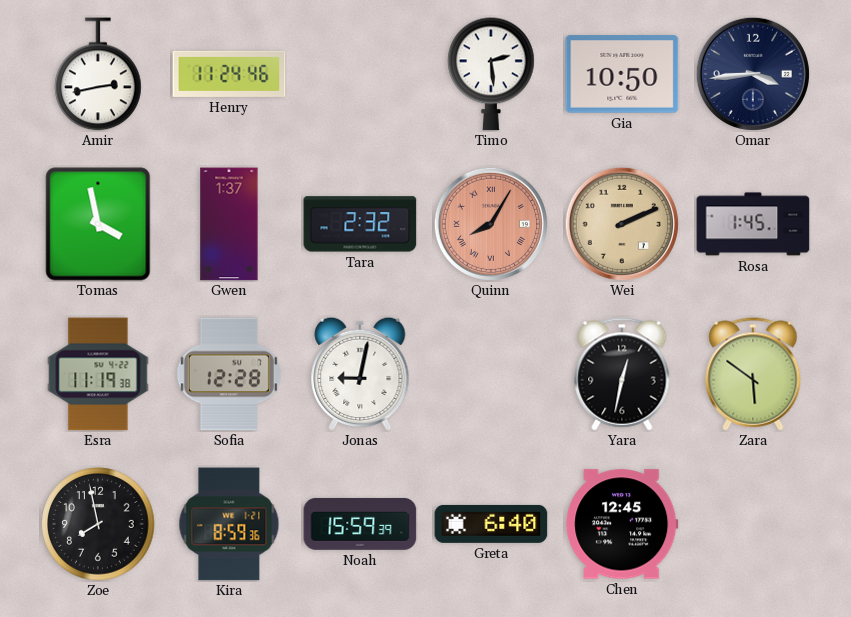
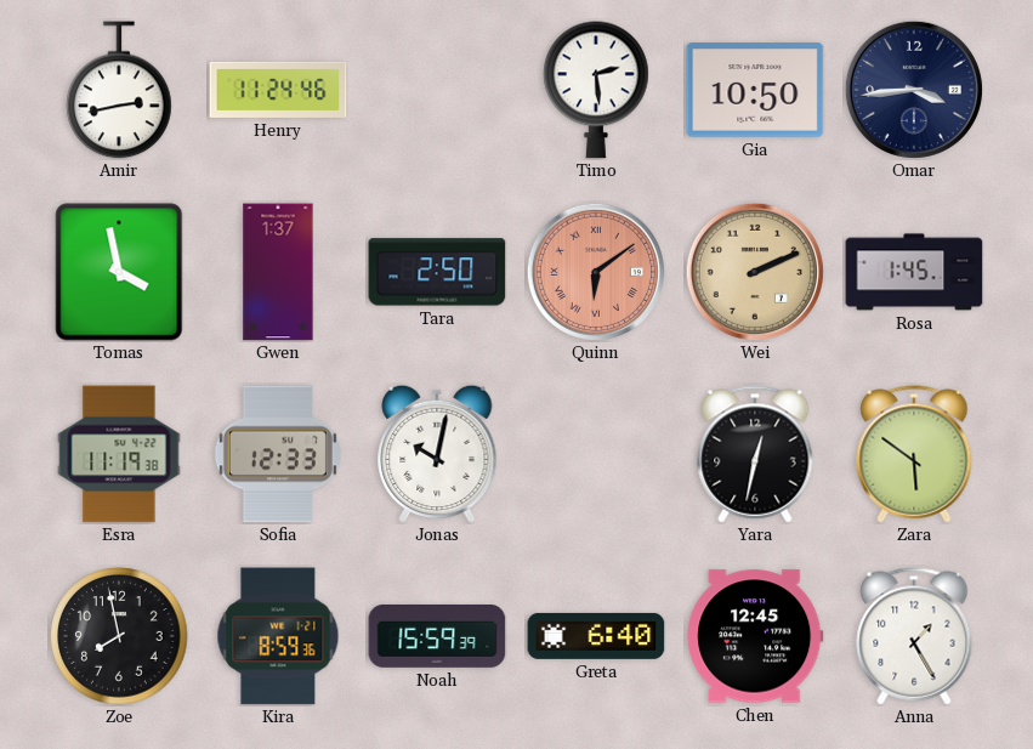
Tara: 2:32 -> 2:50
Quinn: 8:05 -> 6:09
Sofia: 12:28 -> 12:33
Jonas: 9:02 -> 10:02
Anna: none -> 1:25
